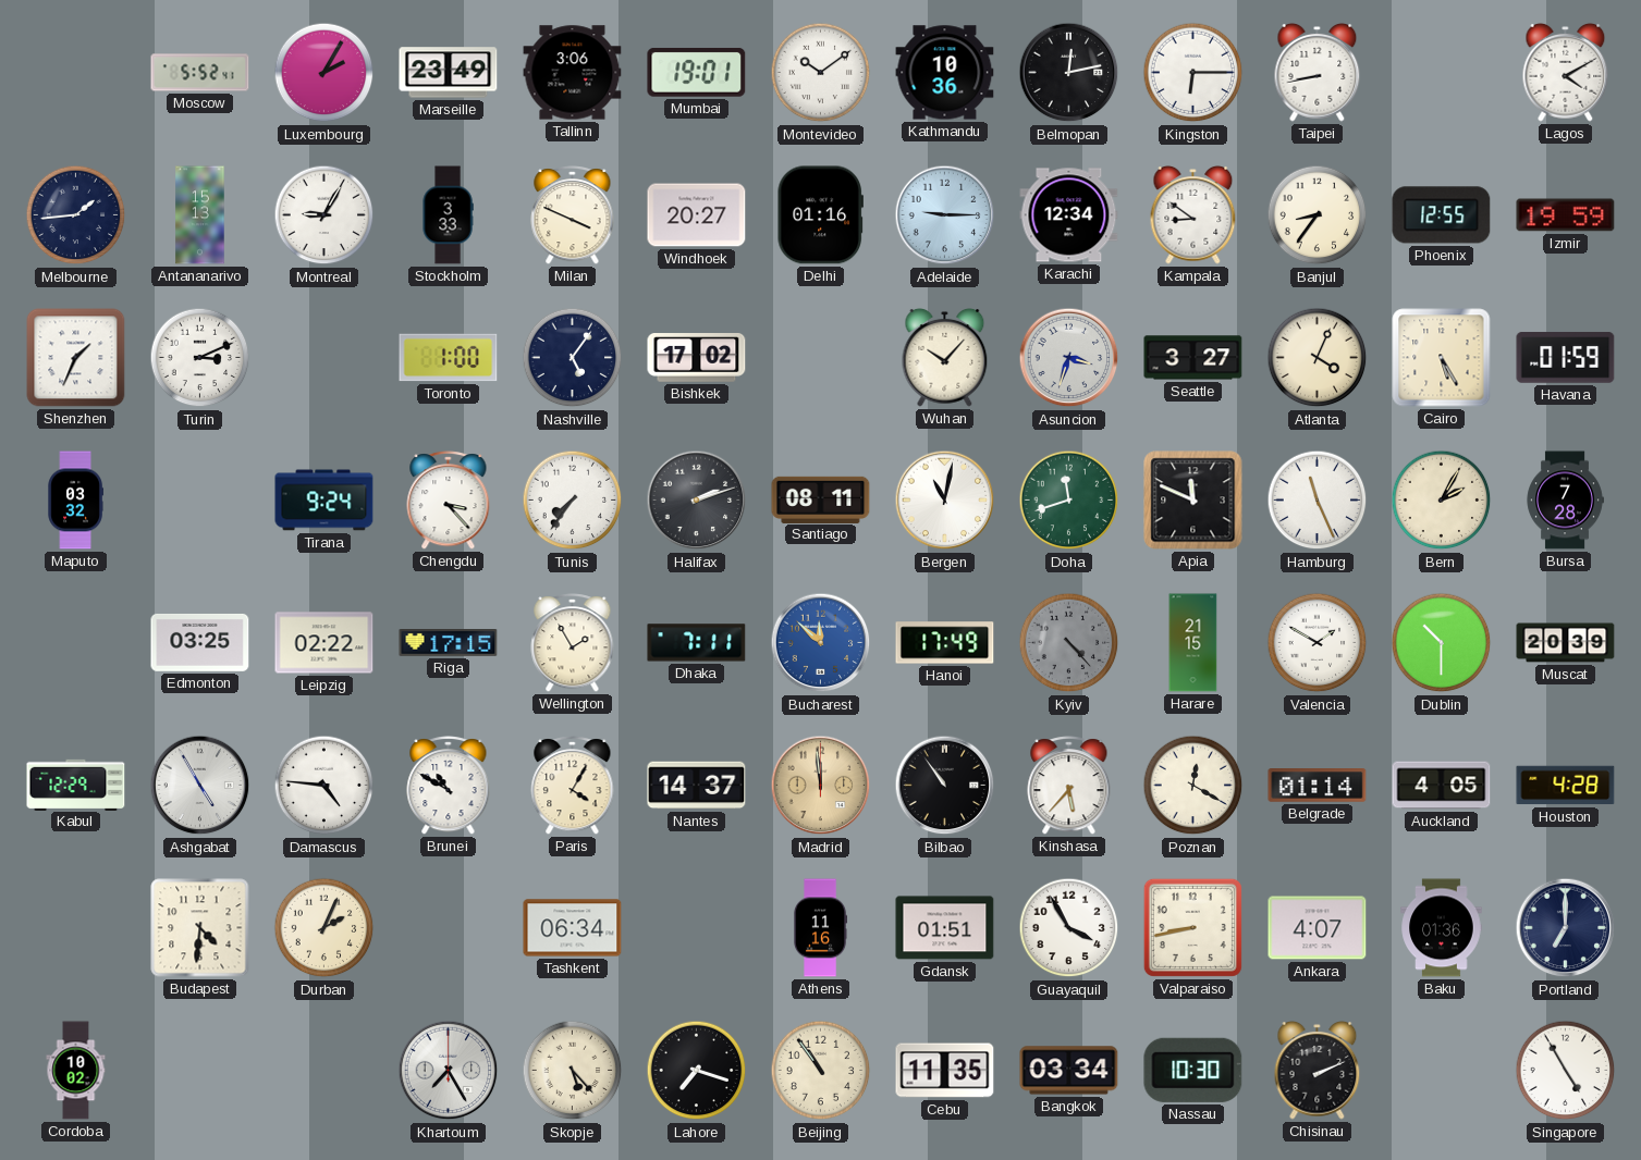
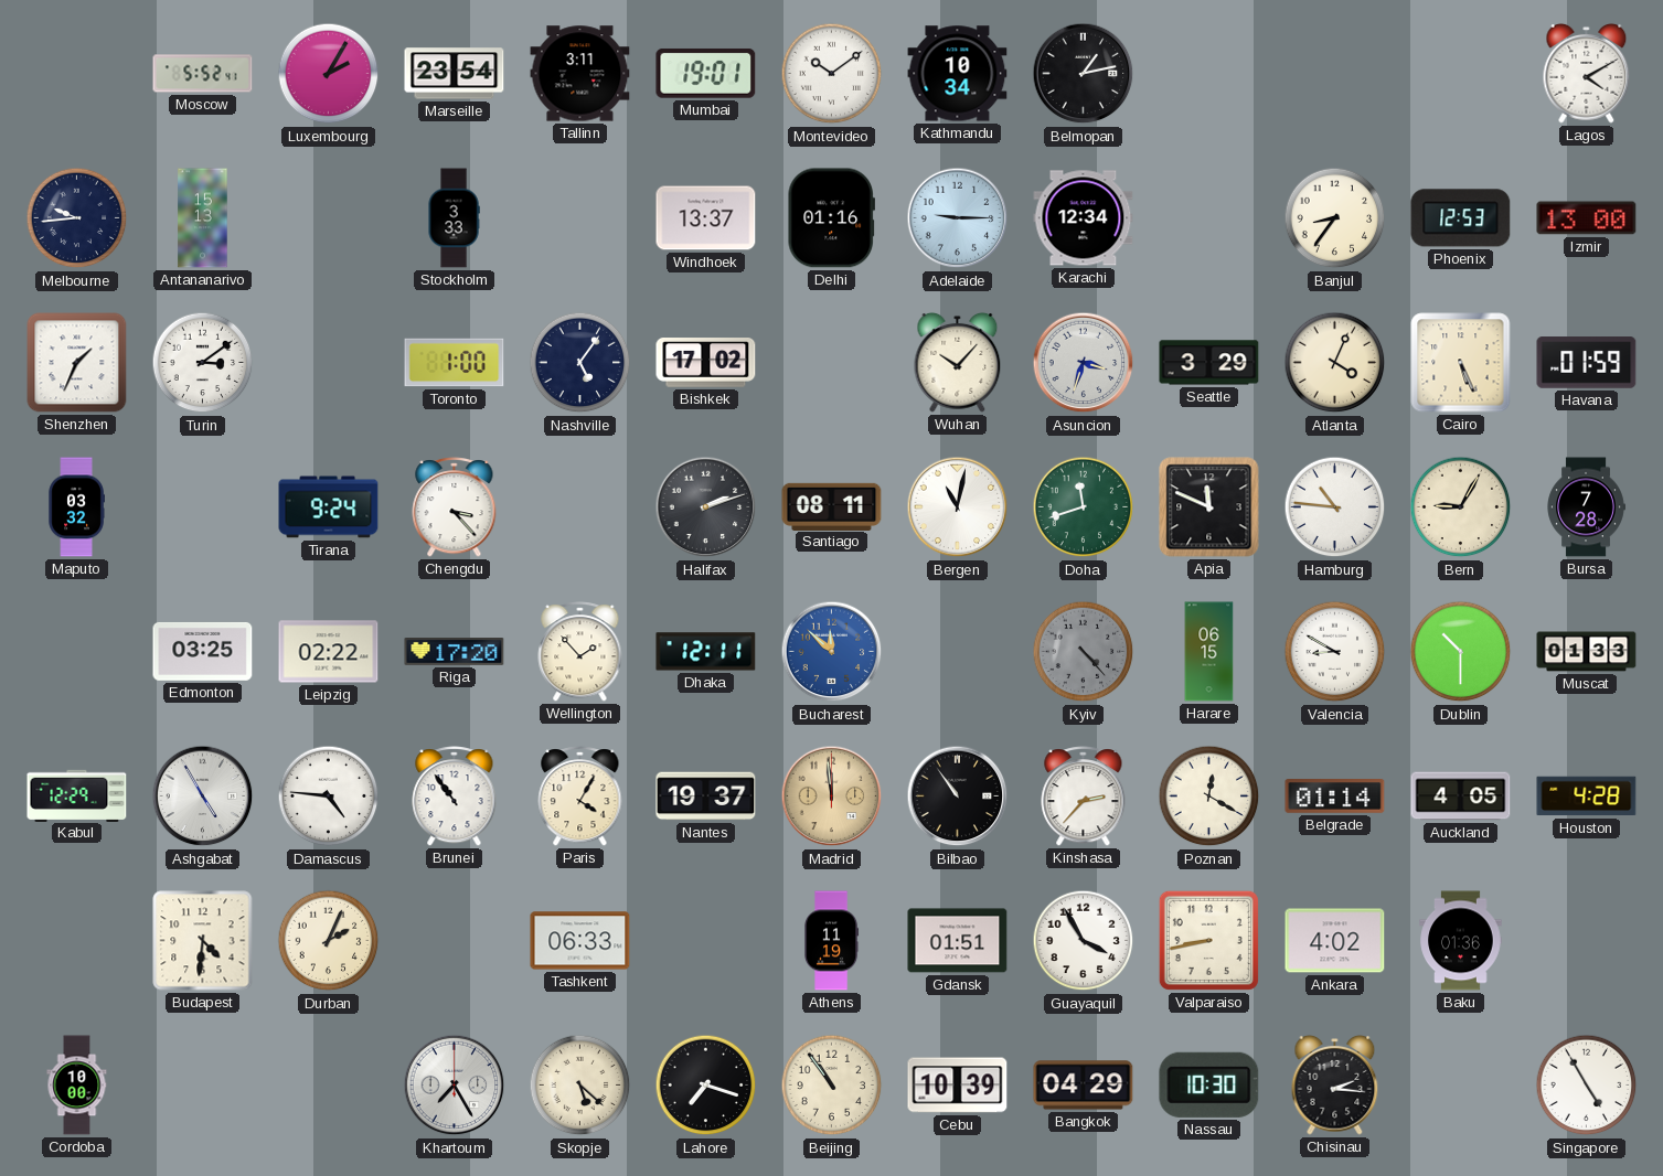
Marseille: 23:49 -> 23:54
Tallinn: 3:06 -> 3:11
Kathmandu: 10:36 -> 10:34
Belmopan: 12:13 -> 1:13
Kingston: 6:15 -> none
Taipei: 8:43 -> none
Melbourne: 1:44 -> 9:44
Montreal: 9:05 -> none
Milan: 3:49 -> none
Windhoek: 20:27 -> 13:37
Kampala: 8:51 -> none
Phoenix: 12:55 -> 12:53
Izmir: 19:59 -> 13:00
Turin: 3:11 -> 3:09
Seattle: 3:27 -> 3:29
Cairo: 5:25 -> 5:26
Tunis: 7:36 -> none
Hamburg: 11:26 -> 10:46
Bern: 2:05 -> 9:05
Riga: 17:15 -> 17:20
Wellington: 1:55 -> 1:53
Dhaka: 7:11 -> 12:11
Hanoi: 17:49 -> none
Harare: 21:15 -> 06:15
Valencia: 1:50 -> 8:50
Muscat: 20:39 -> 01:33
Brunei: 10:50 -> 10:54
Nantes: 14:37 -> 19:37
Kinshasa: 5:37 -> 2:37
Tashkent: 06:34 -> 06:33
Athens: 11:16 -> 11:19
Ankara: 4:07 -> 4:02
Portland: 7:00 -> none
Cordoba: 10:02 -> 10:00
Skopje: 5:23 -> 5:22
Cebu: 11:35 -> 10:39
Bangkok: 03:34 -> 04:29
Chisinau: 2:11 -> 2:16
